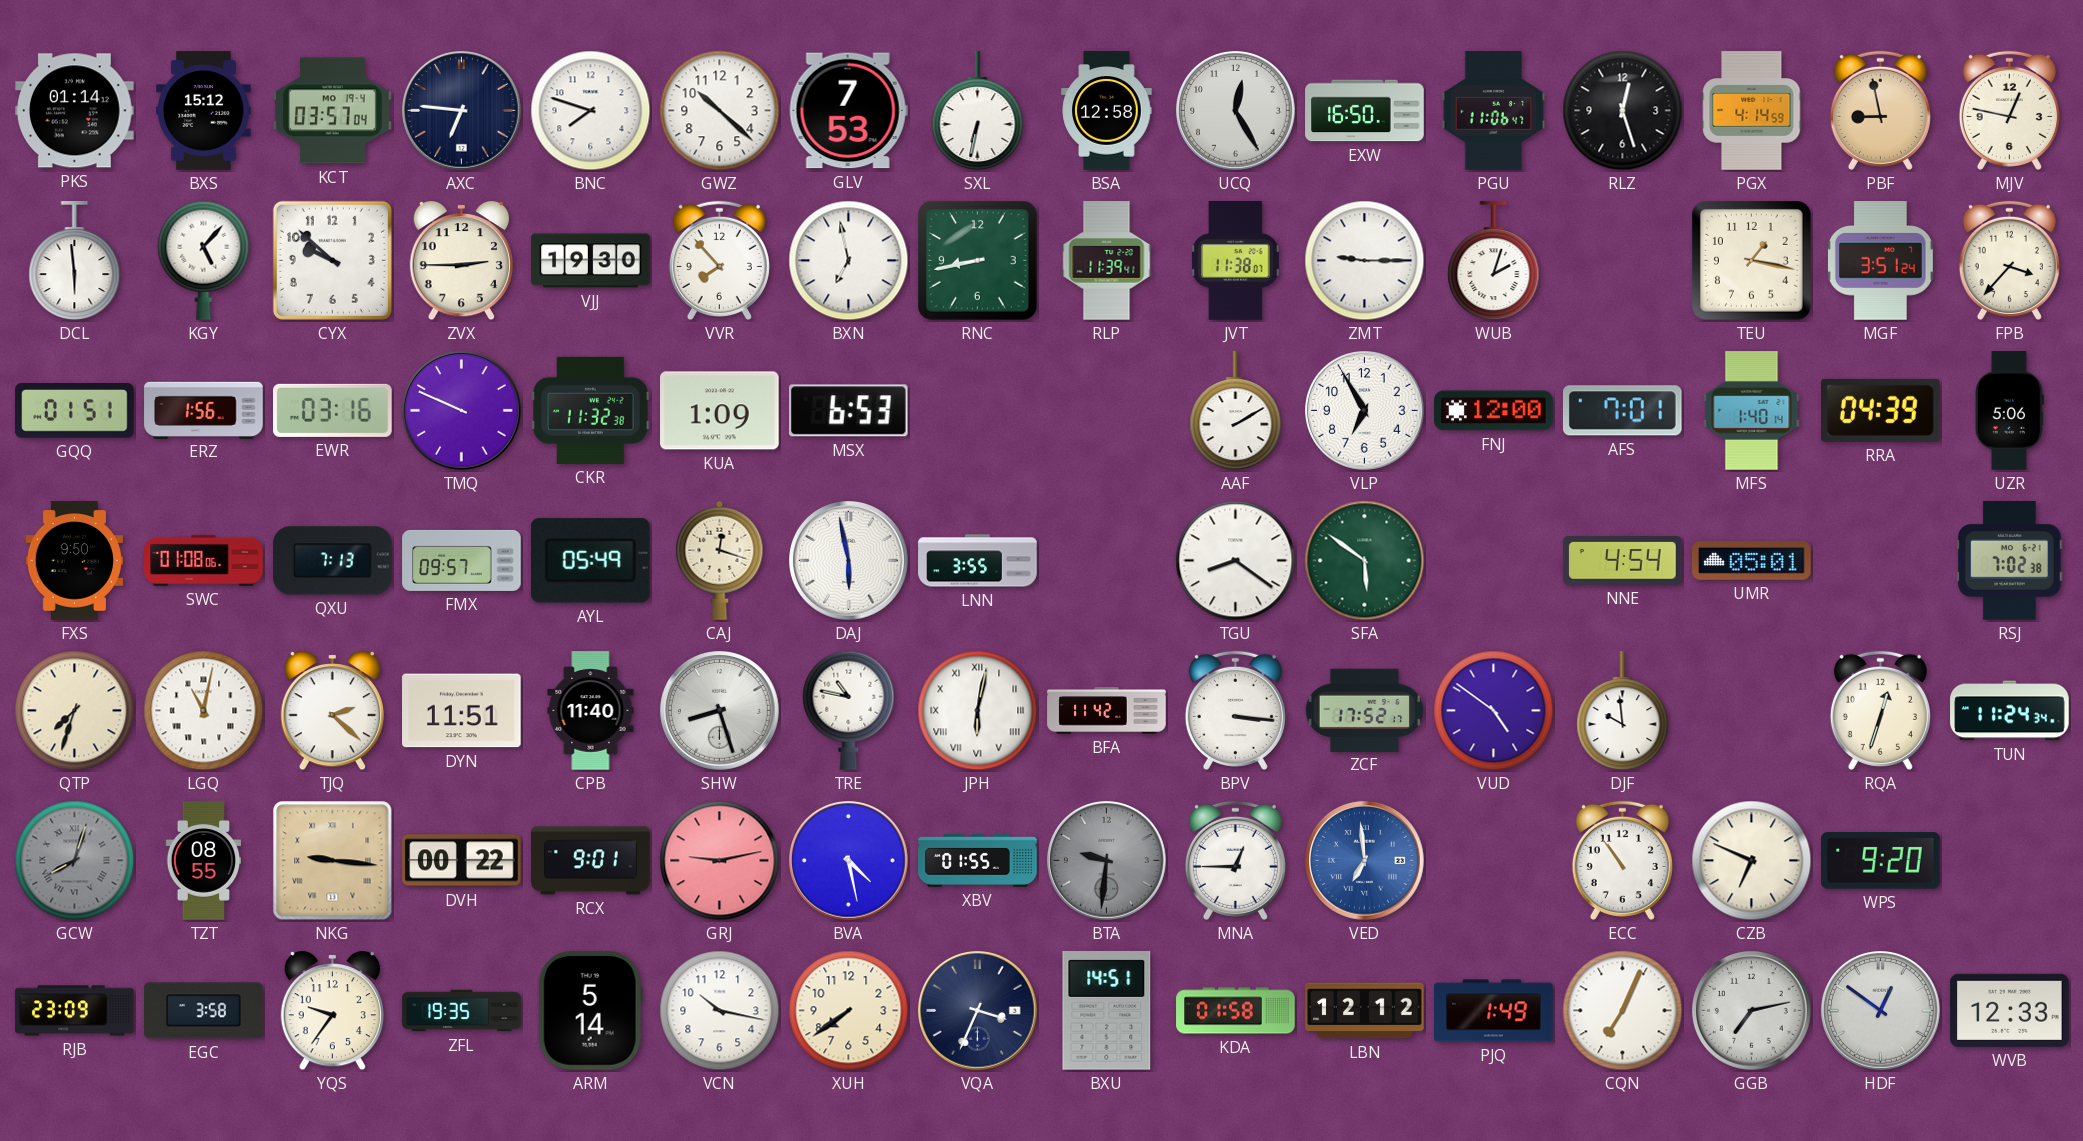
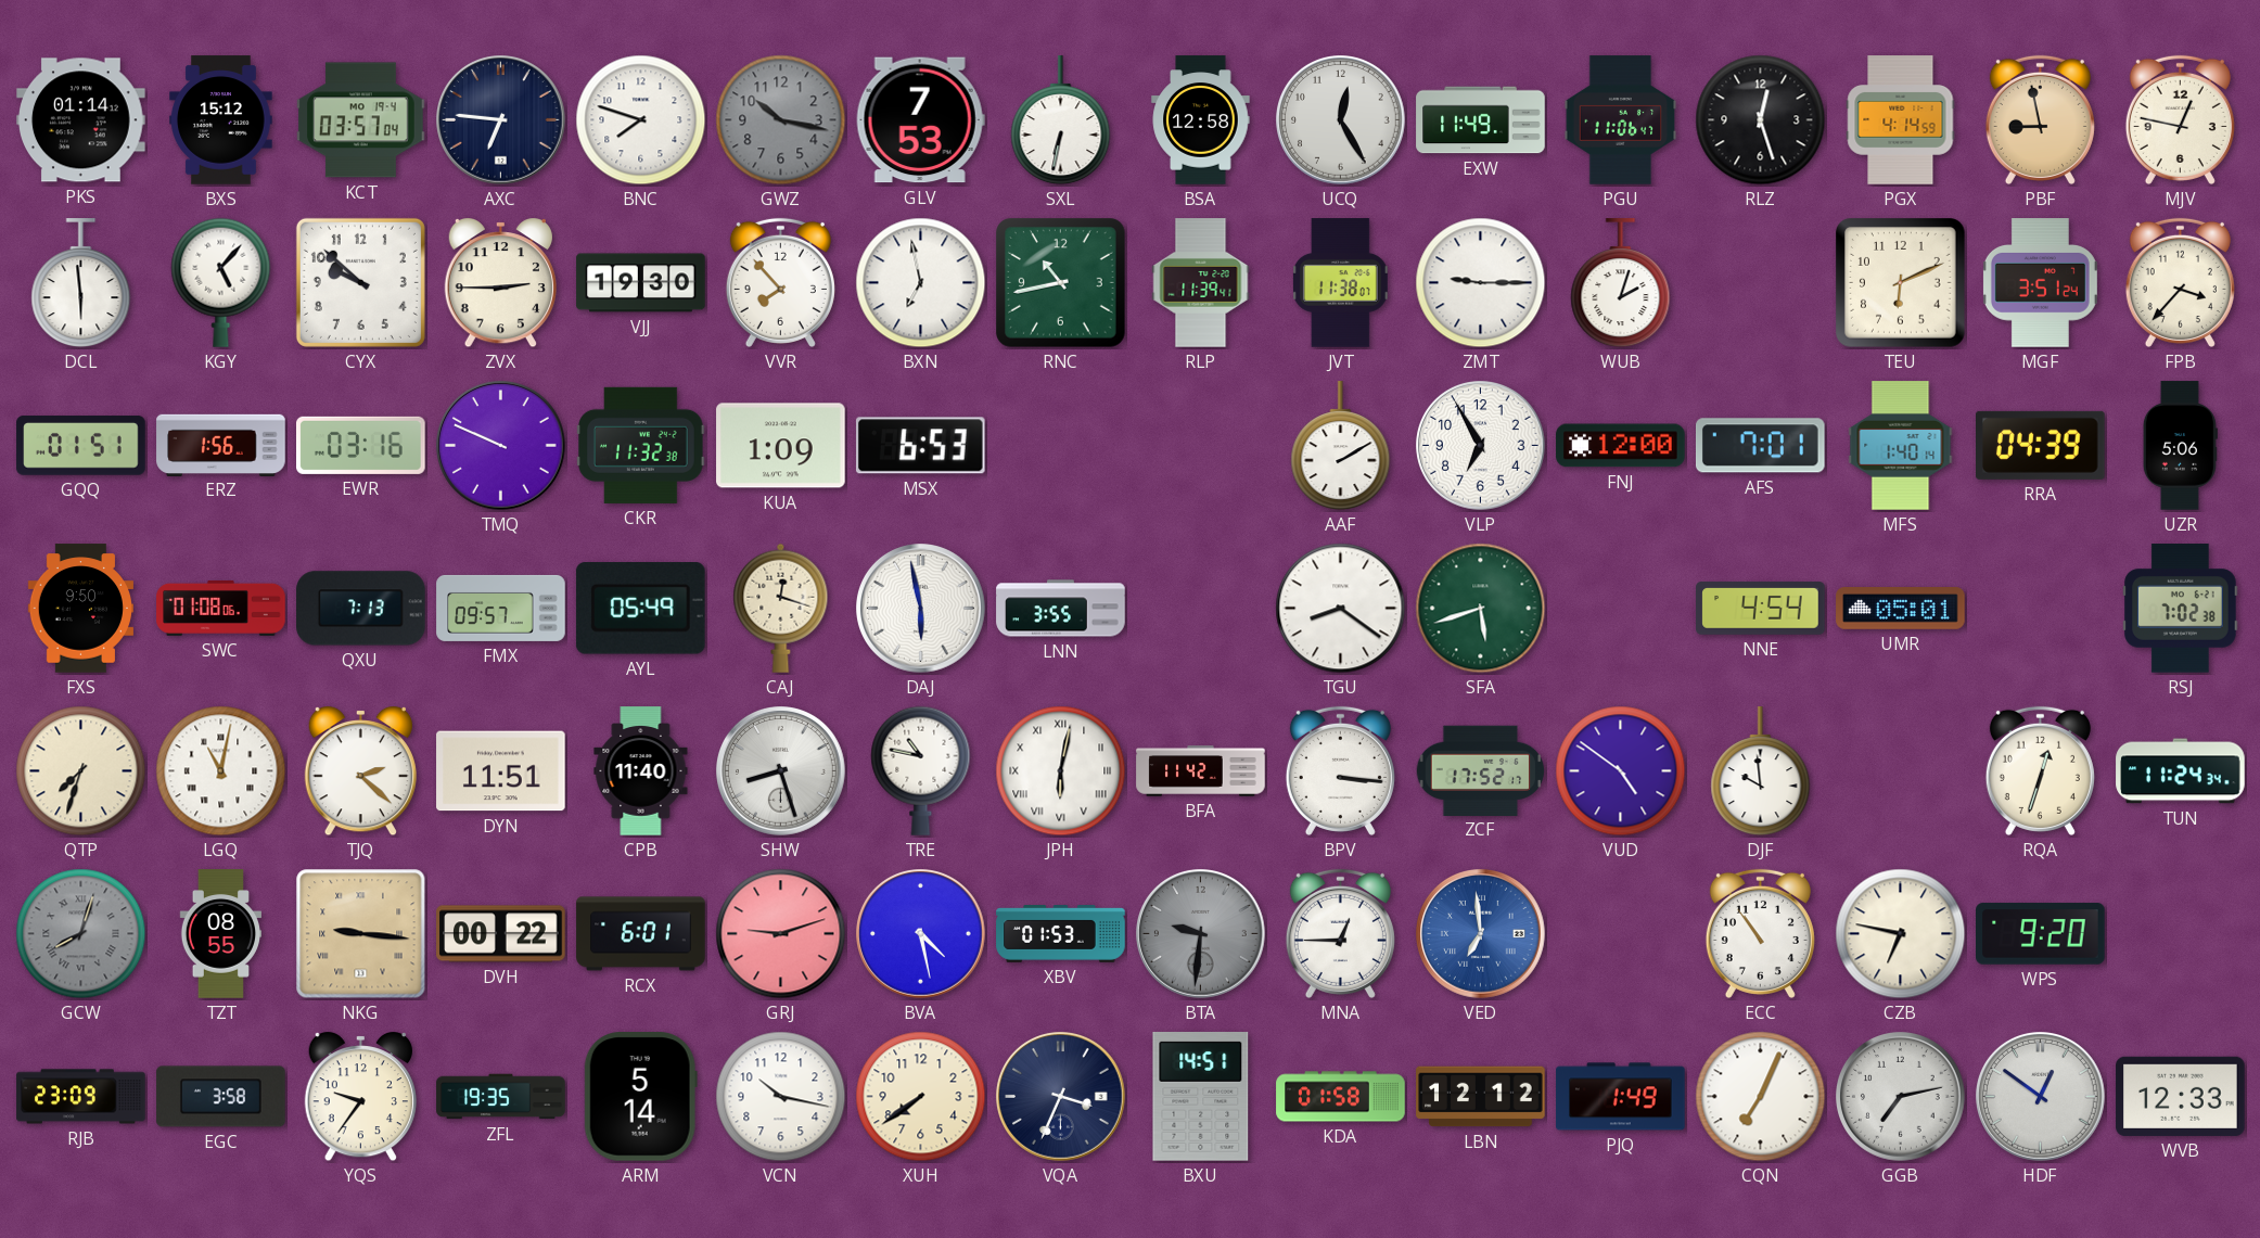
GWZ: 10:22 -> 10:17
GWZ dial: white -> grey
EXW: 16:50 -> 11:49
RNC: 8:43 -> 10:43
TEU: 1:17 -> 6:11
SFA: 5:51 -> 5:42
RCX: 9:01 -> 6:01
GRJ: 9:13 -> 9:12
XBV: 01:55 -> 01:53
CZB: 6:49 -> 6:47
